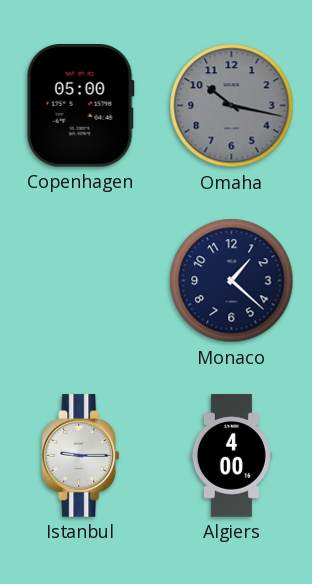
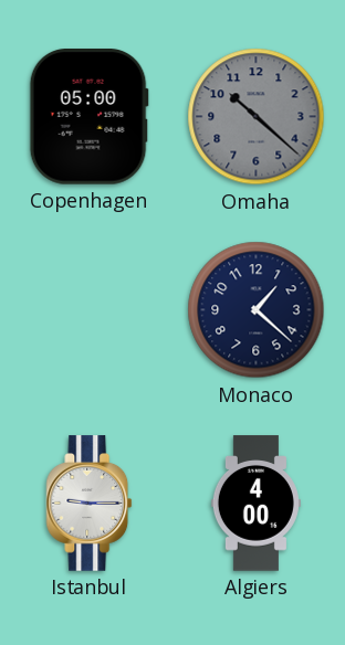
Omaha: 10:17 -> 10:22
